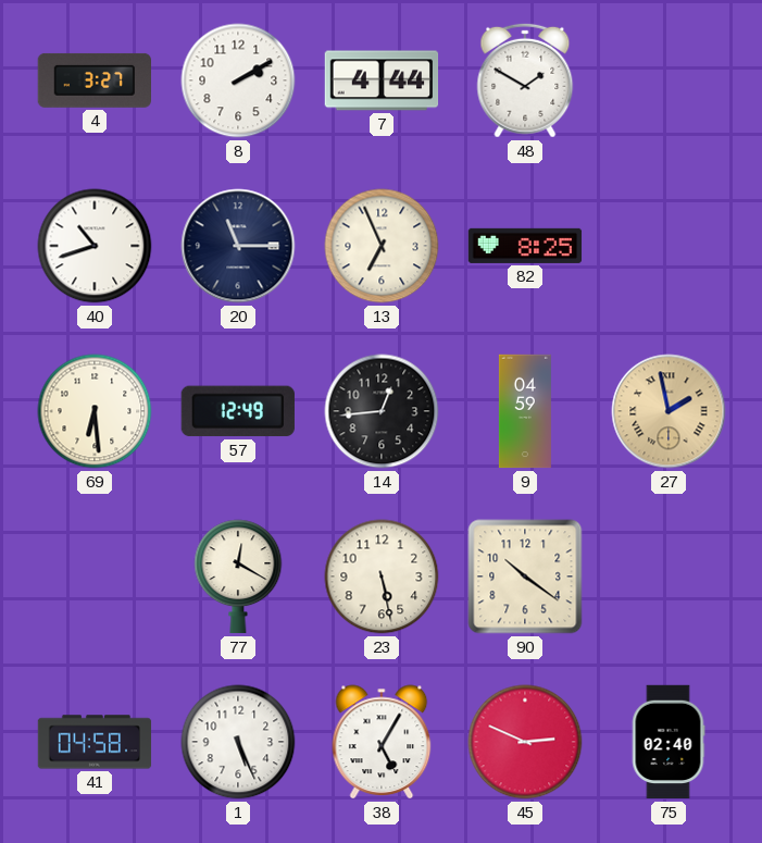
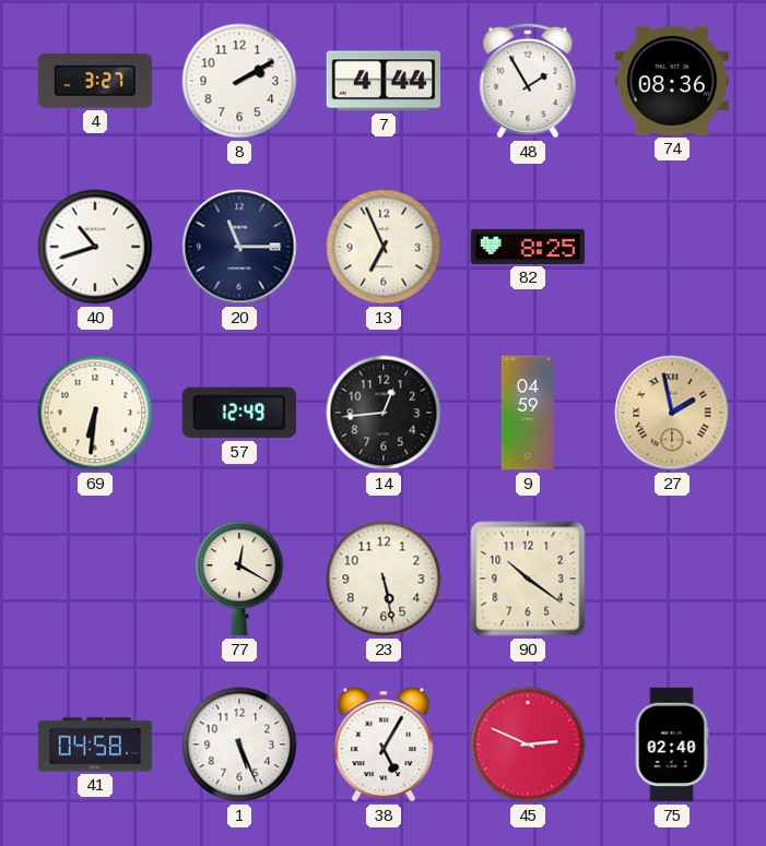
48: 1:50 -> 1:55
74: none -> 08:36
69: 6:29 -> 6:31
